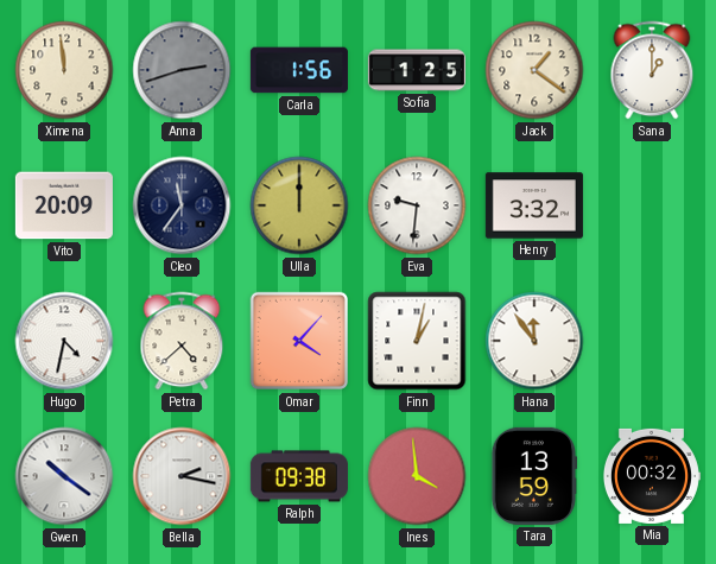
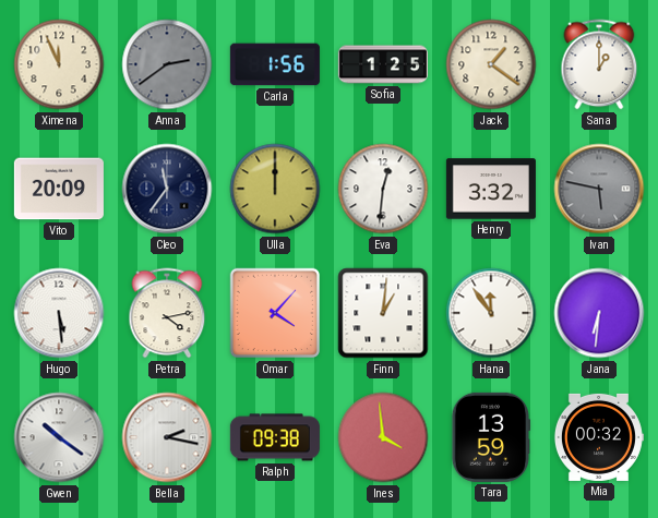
Ximena: 11:59 -> 11:56
Anna: 2:42 -> 2:39
Eva: 9:31 -> 12:31
Ivan: none -> 5:47
Hugo: 4:32 -> 5:29
Petra: 4:38 -> 4:13
Finn: 1:02 -> 1:01
Jana: none -> 6:31
